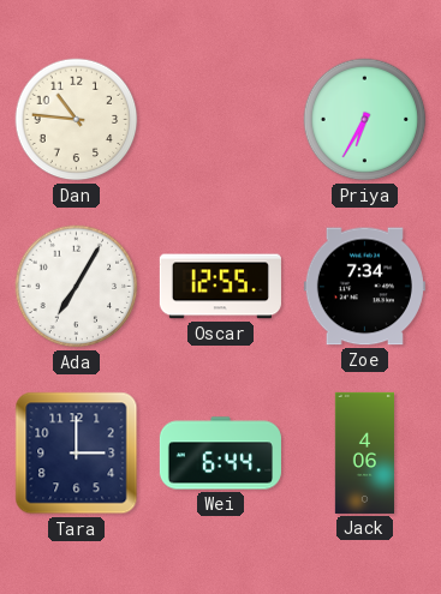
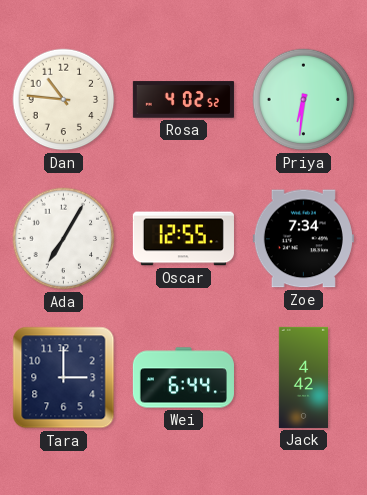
Rosa: none -> 4:02
Priya: 6:35 -> 6:31
Jack: 4:06 -> 4:42
